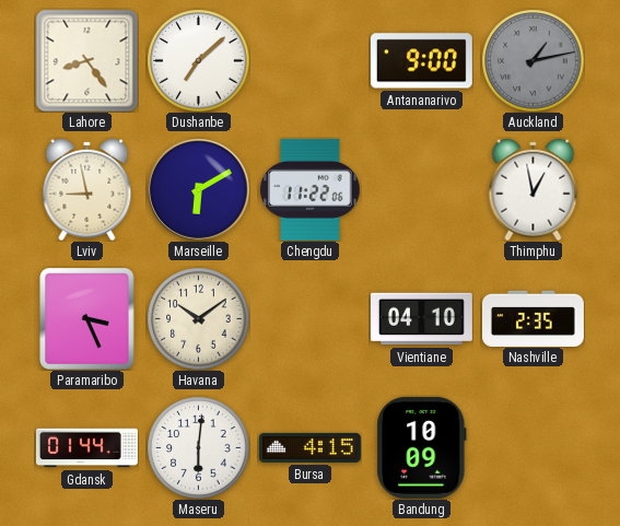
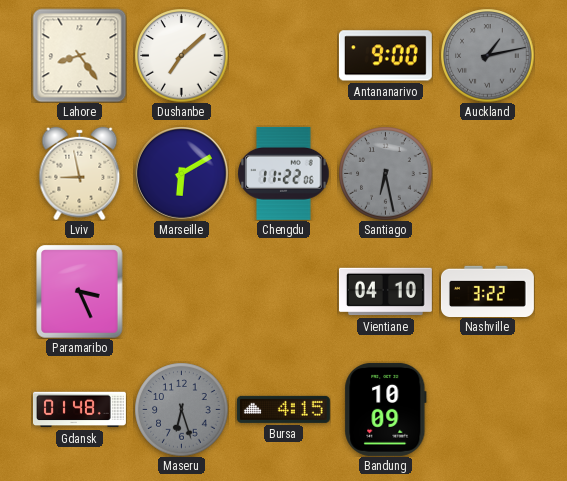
Santiago: none -> 6:28
Thimphu: 12:58 -> none
Havana: 10:09 -> none
Nashville: 2:35 -> 3:22
Gdansk: 01:44 -> 01:48
Maseru: 6:01 -> 6:27
Maseru dial: white -> grey
